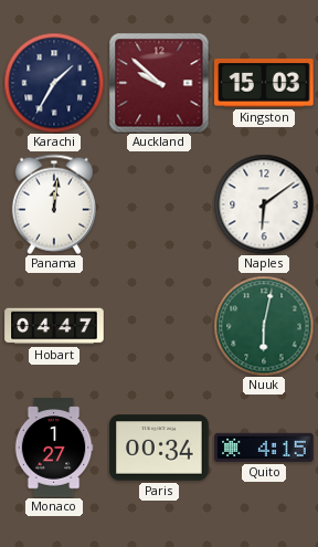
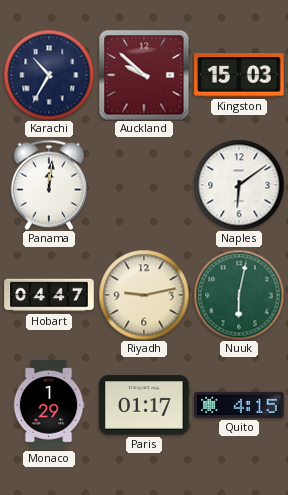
Karachi: 1:35 -> 10:35
Riyadh: none -> 9:13
Monaco: 1:27 -> 1:29
Paris: 00:34 -> 01:17
